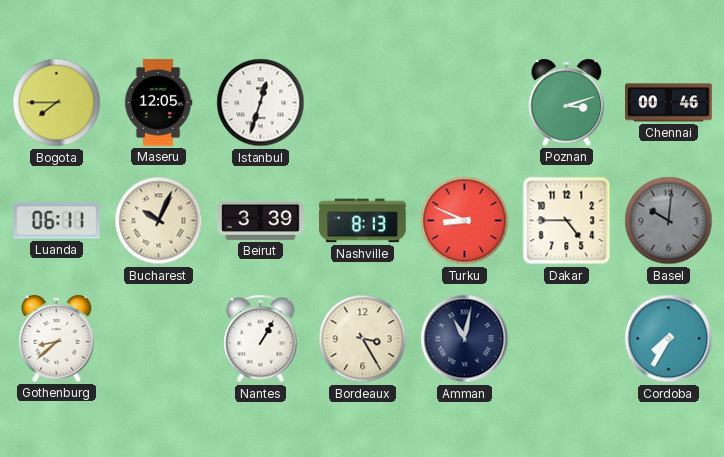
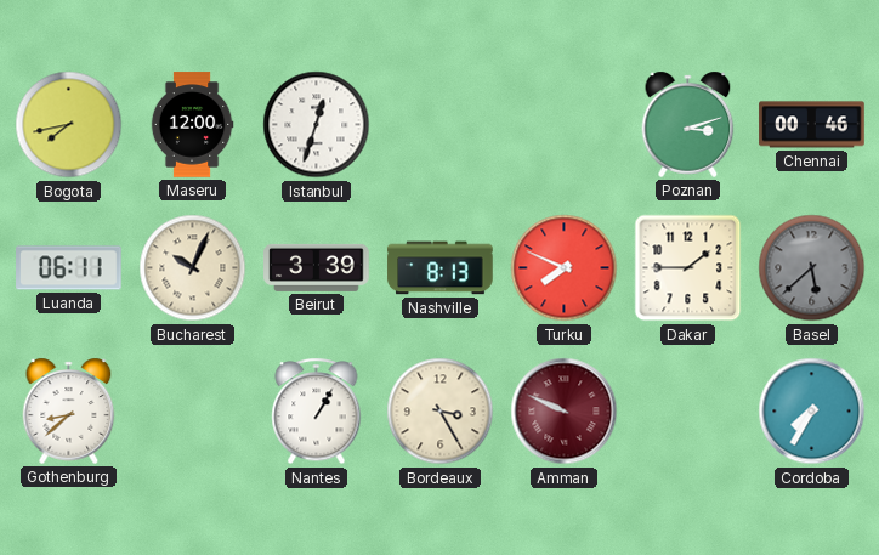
Bogota: 7:45 -> 7:43
Maseru: 12:05 -> 12:00
Turku: 8:49 -> 7:49
Dakar: 4:45 -> 1:45
Basel: 10:01 -> 5:38
Amman: 11:02 -> 9:49
Amman dial: navy -> burgundy
